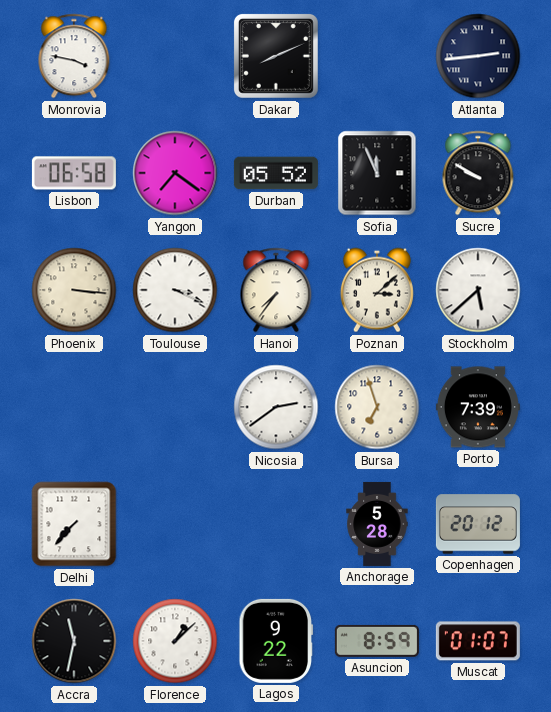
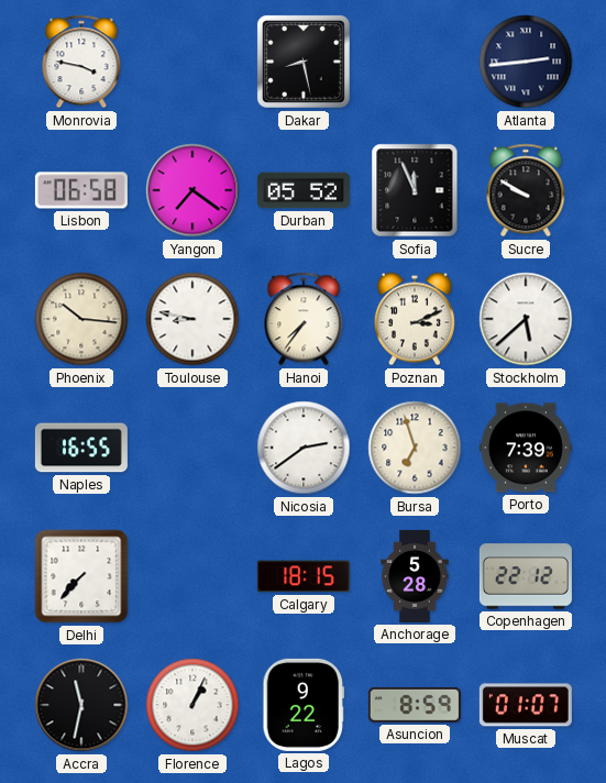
Dakar: 8:11 -> 8:28
Phoenix: 3:16 -> 10:16
Toulouse: 3:19 -> 8:47
Poznan: 3:08 -> 3:11
Naples: none -> 16:55
Calgary: none -> 18:15
Copenhagen: 20:12 -> 22:12
Florence: 1:08 -> 1:04
